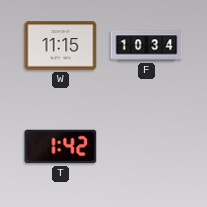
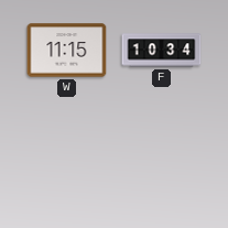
T: 1:42 -> none
